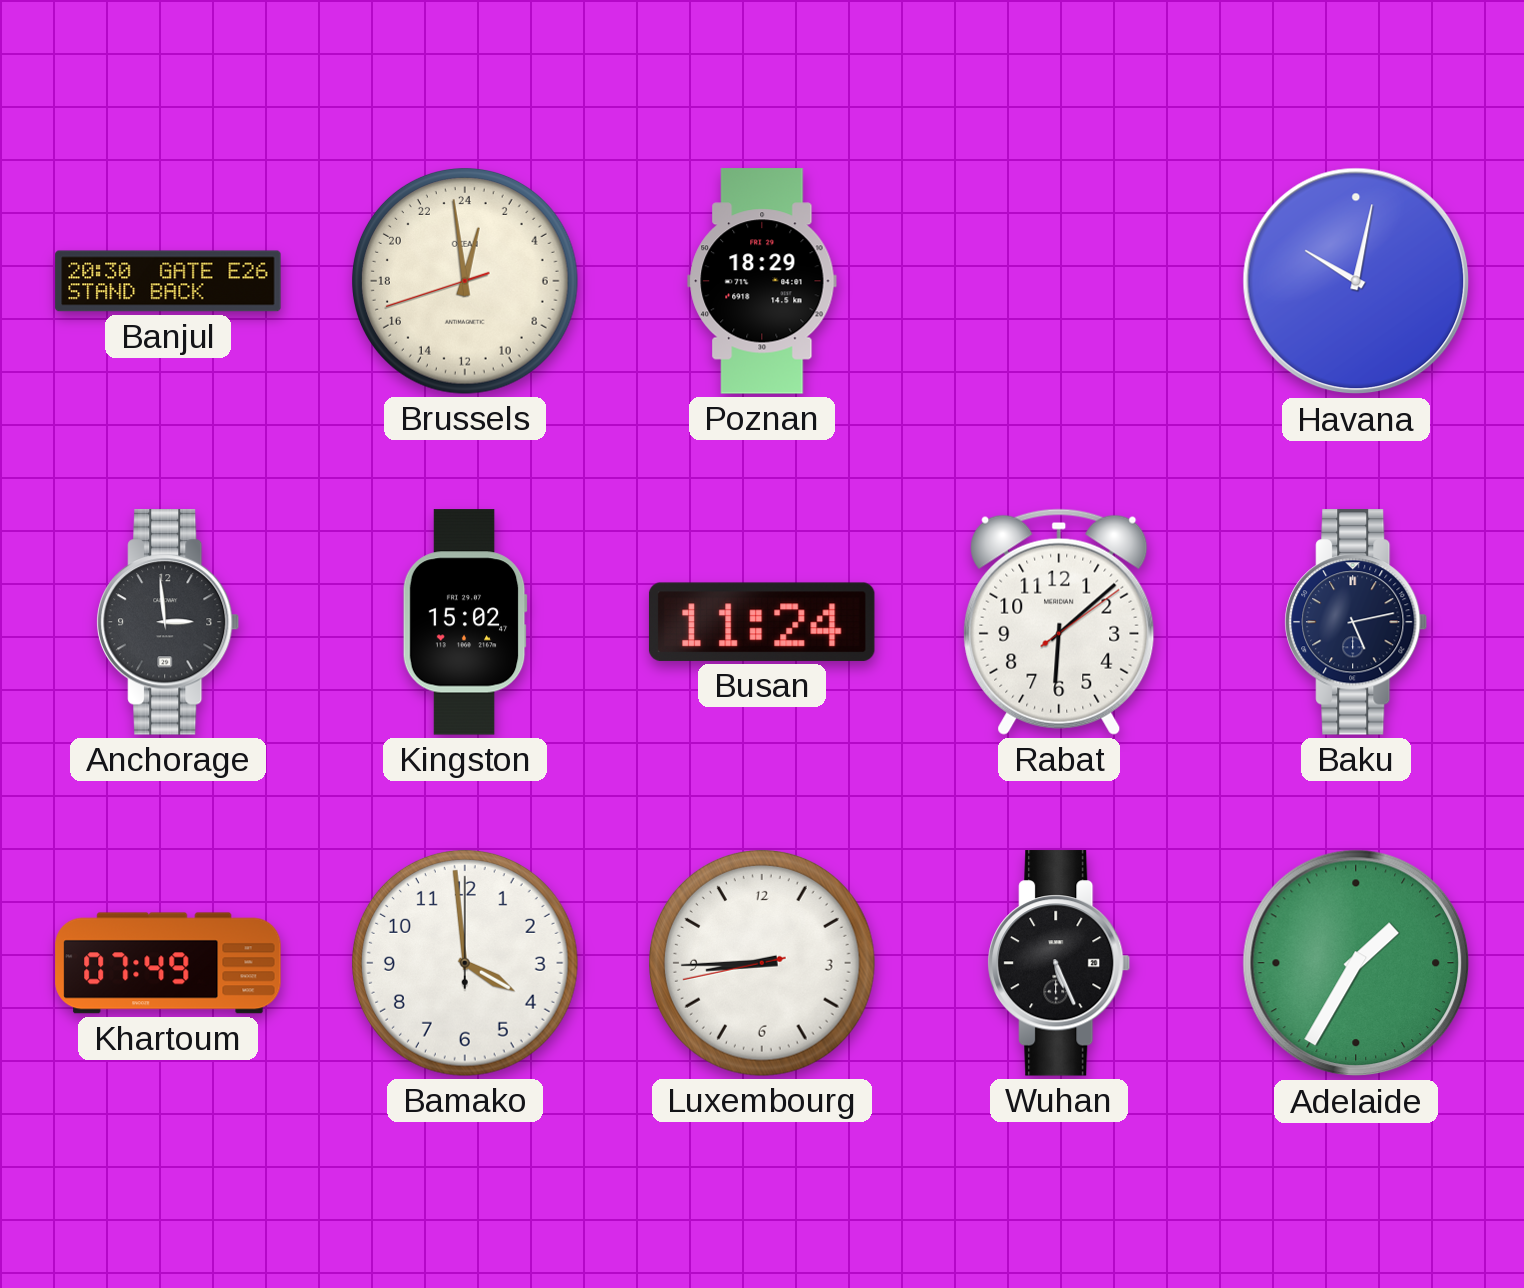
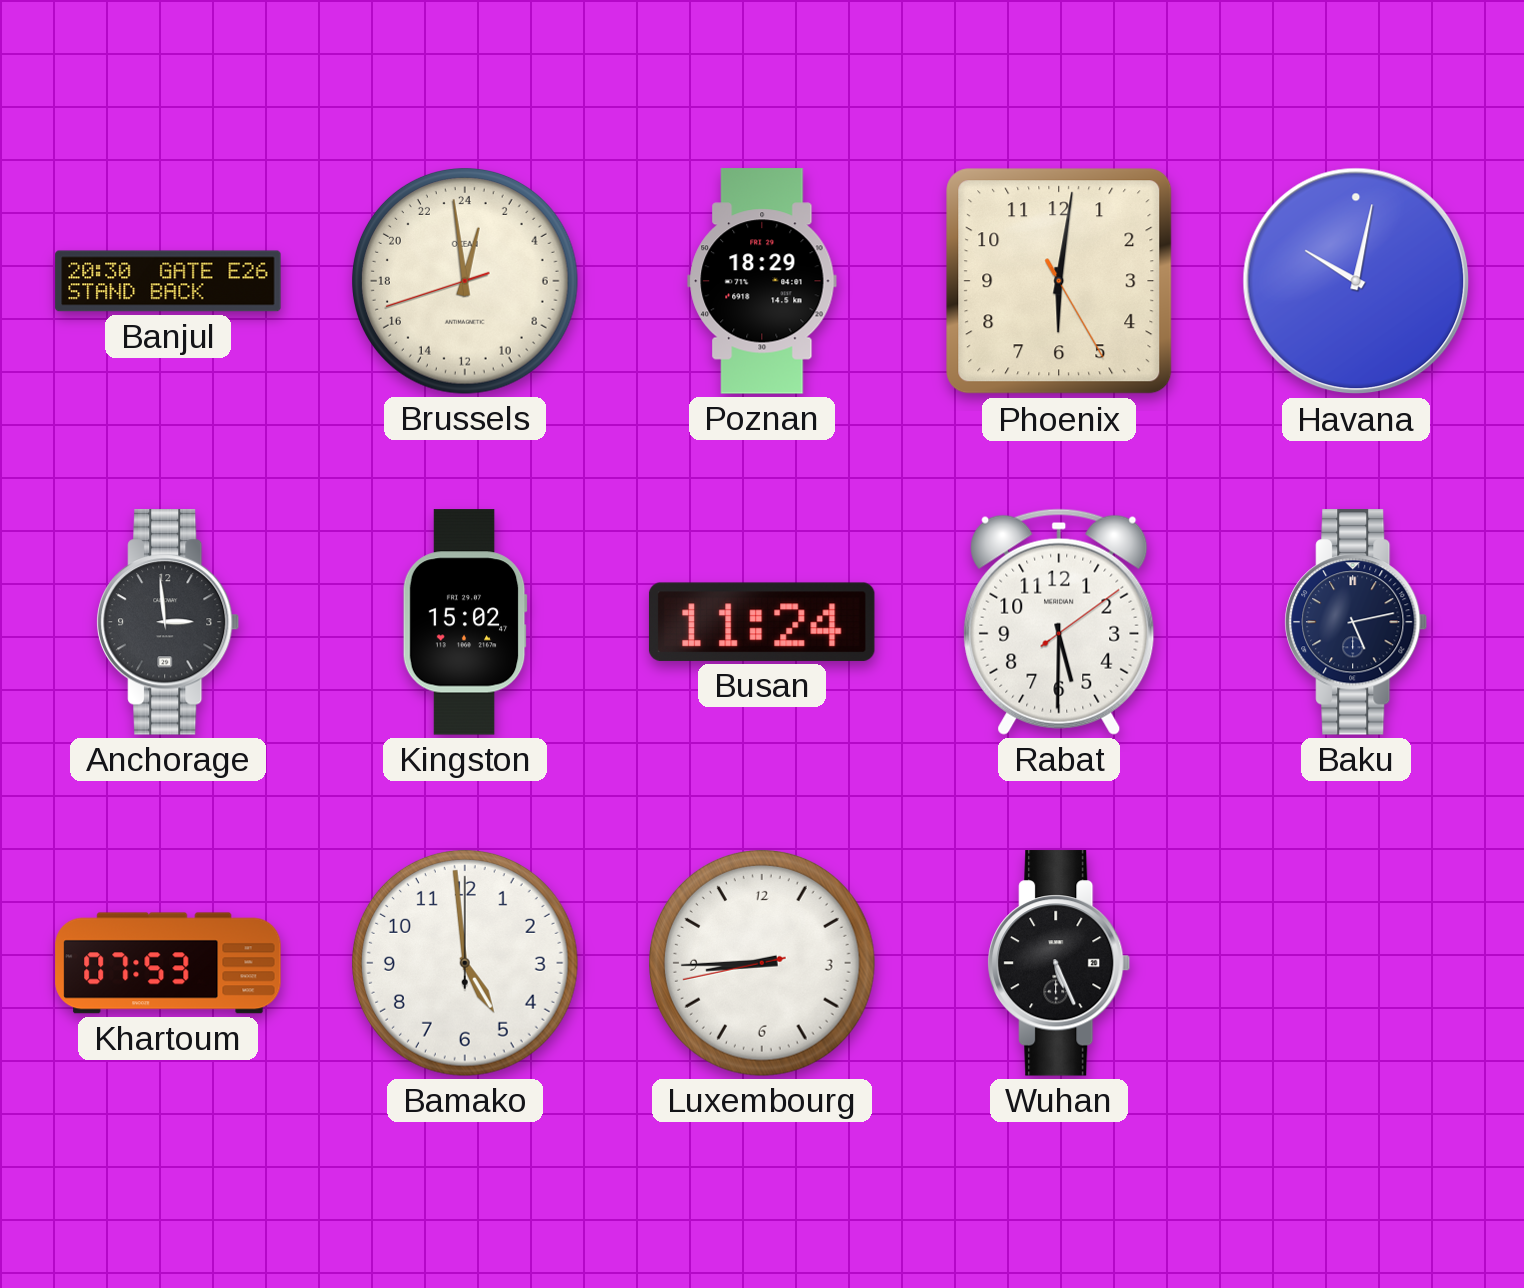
Phoenix: none -> 6:01
Rabat: 6:08 -> 5:30
Khartoum: 07:49 -> 07:53
Bamako: 3:59 -> 4:59
Adelaide: 1:35 -> none
